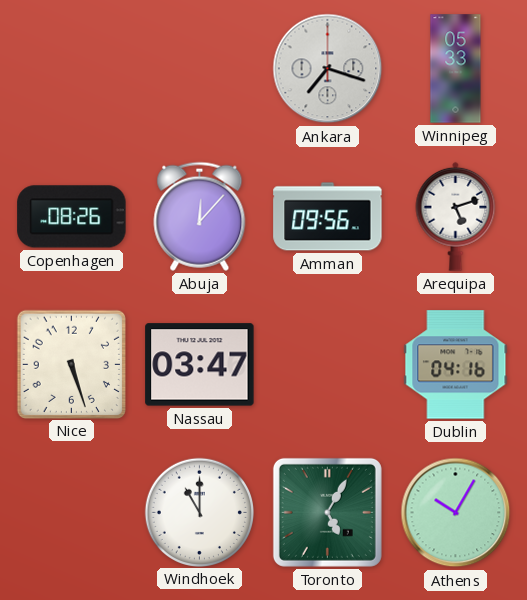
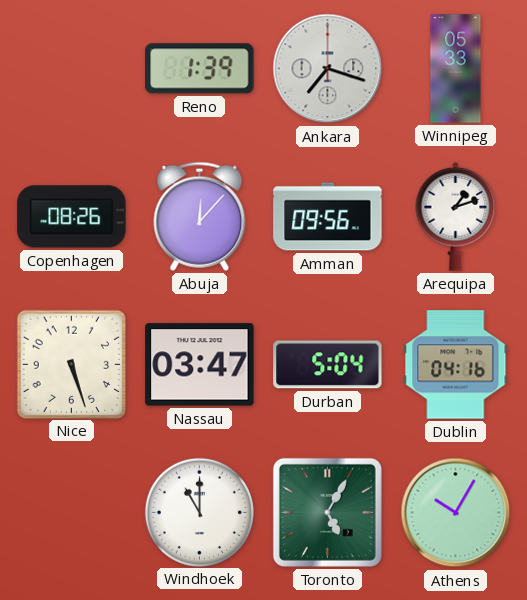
Reno: none -> 1:39
Arequipa: 5:12 -> 1:12
Durban: none -> 5:04
